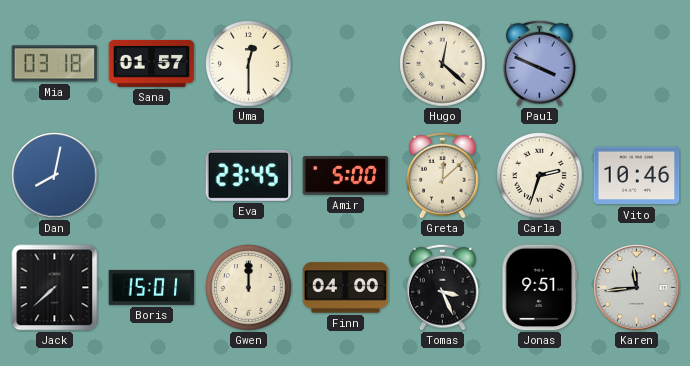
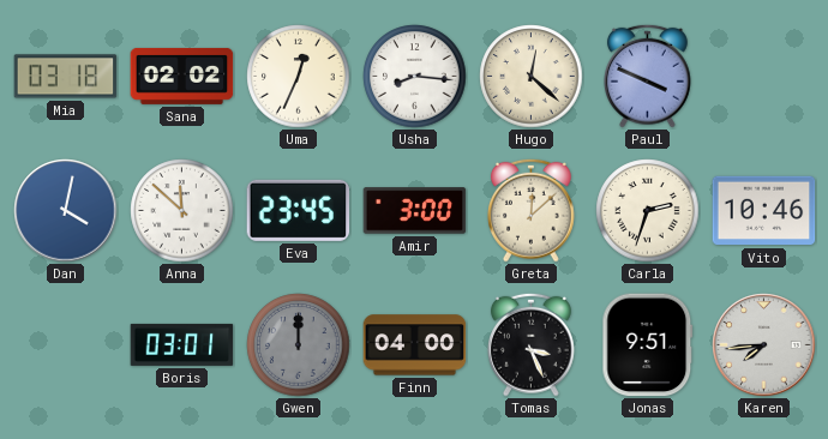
Sana: 01:57 -> 02:02
Uma: 12:30 -> 12:34
Usha: none -> 8:16
Dan: 8:02 -> 4:02
Anna: none -> 11:52
Amir: 5:00 -> 3:00
Jack: 7:38 -> none
Boris: 15:01 -> 03:01
Gwen dial: cream -> grey
Karen: 11:44 -> 7:44
